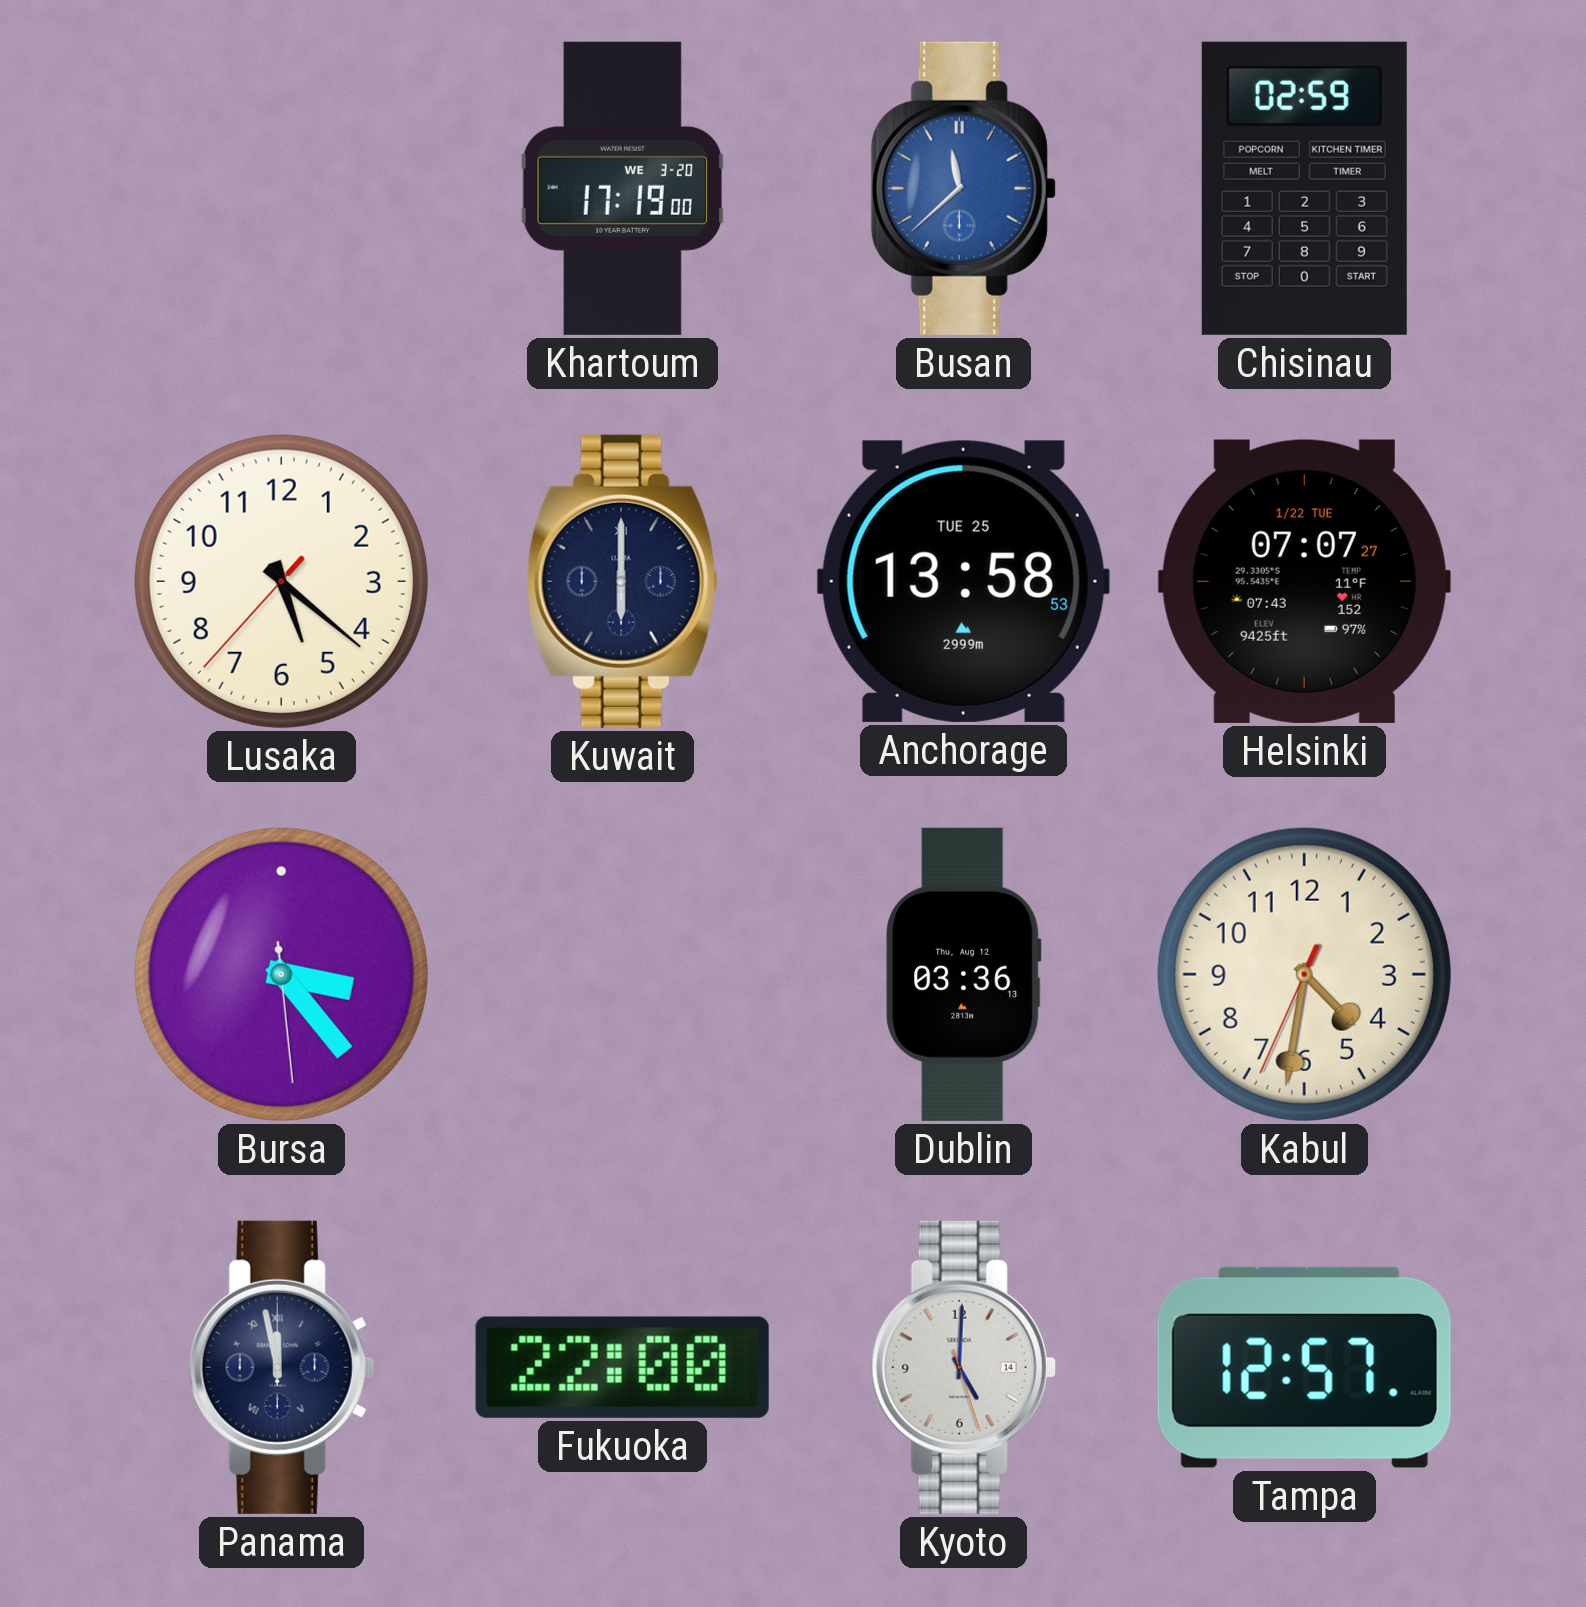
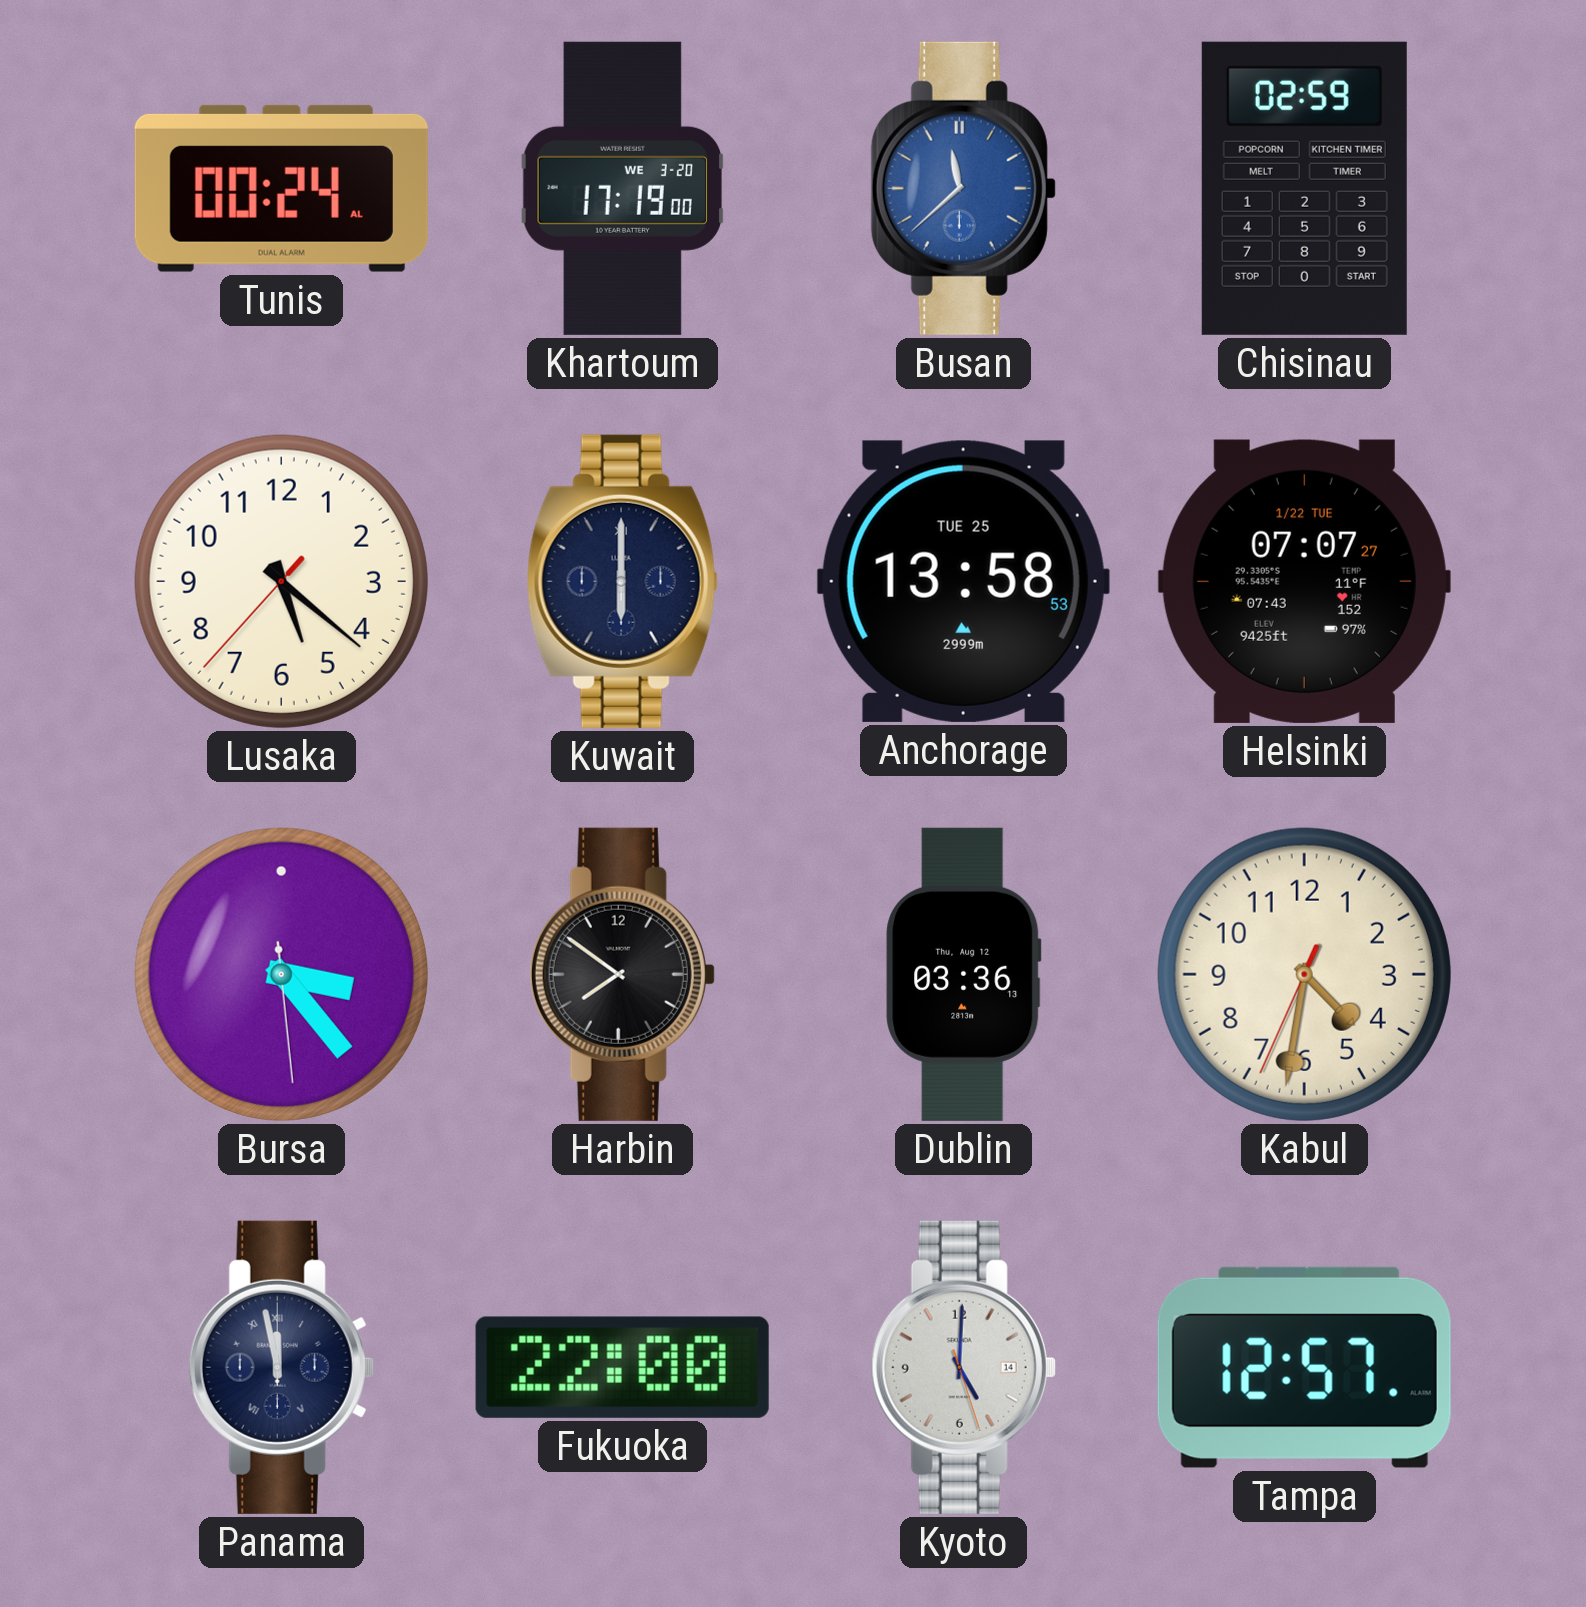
Tunis: none -> 00:24
Harbin: none -> 7:51
